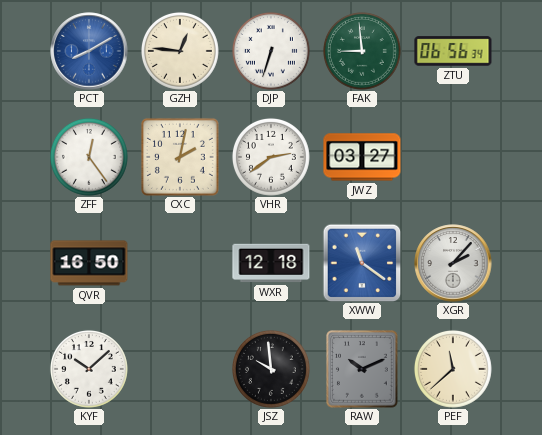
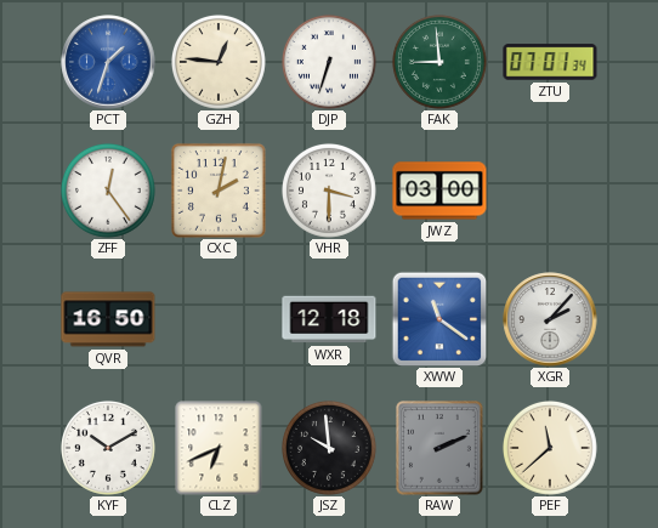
PCT: 8:10 -> 1:33
ZTU: 06:56 -> 07:01
VHR: 2:39 -> 3:30
JWZ: 03:27 -> 03:00
KYF: 10:08 -> 10:10
CLZ: none -> 6:41
RAW: 10:11 -> 2:11
